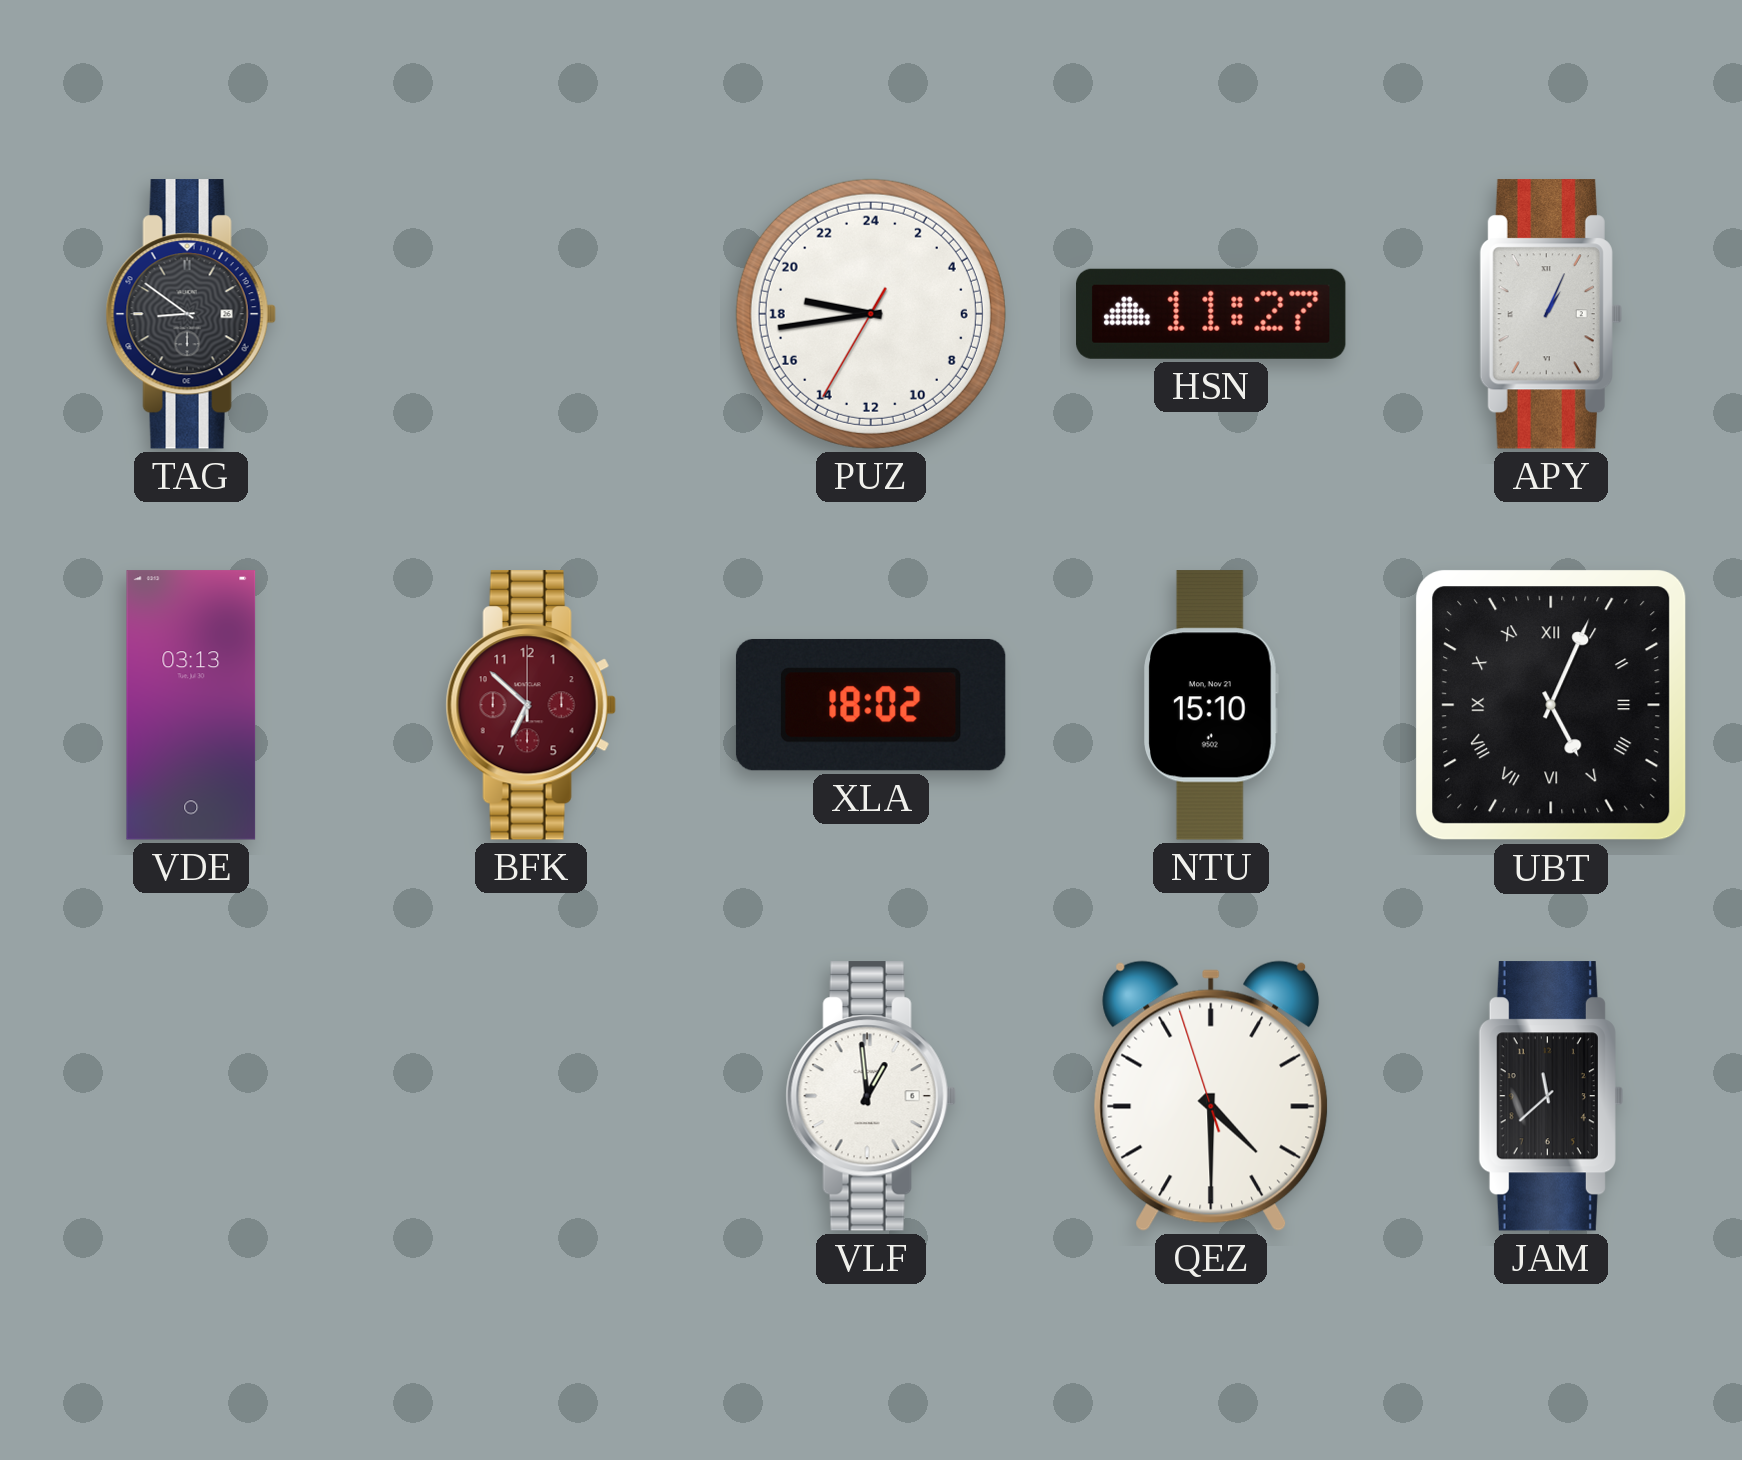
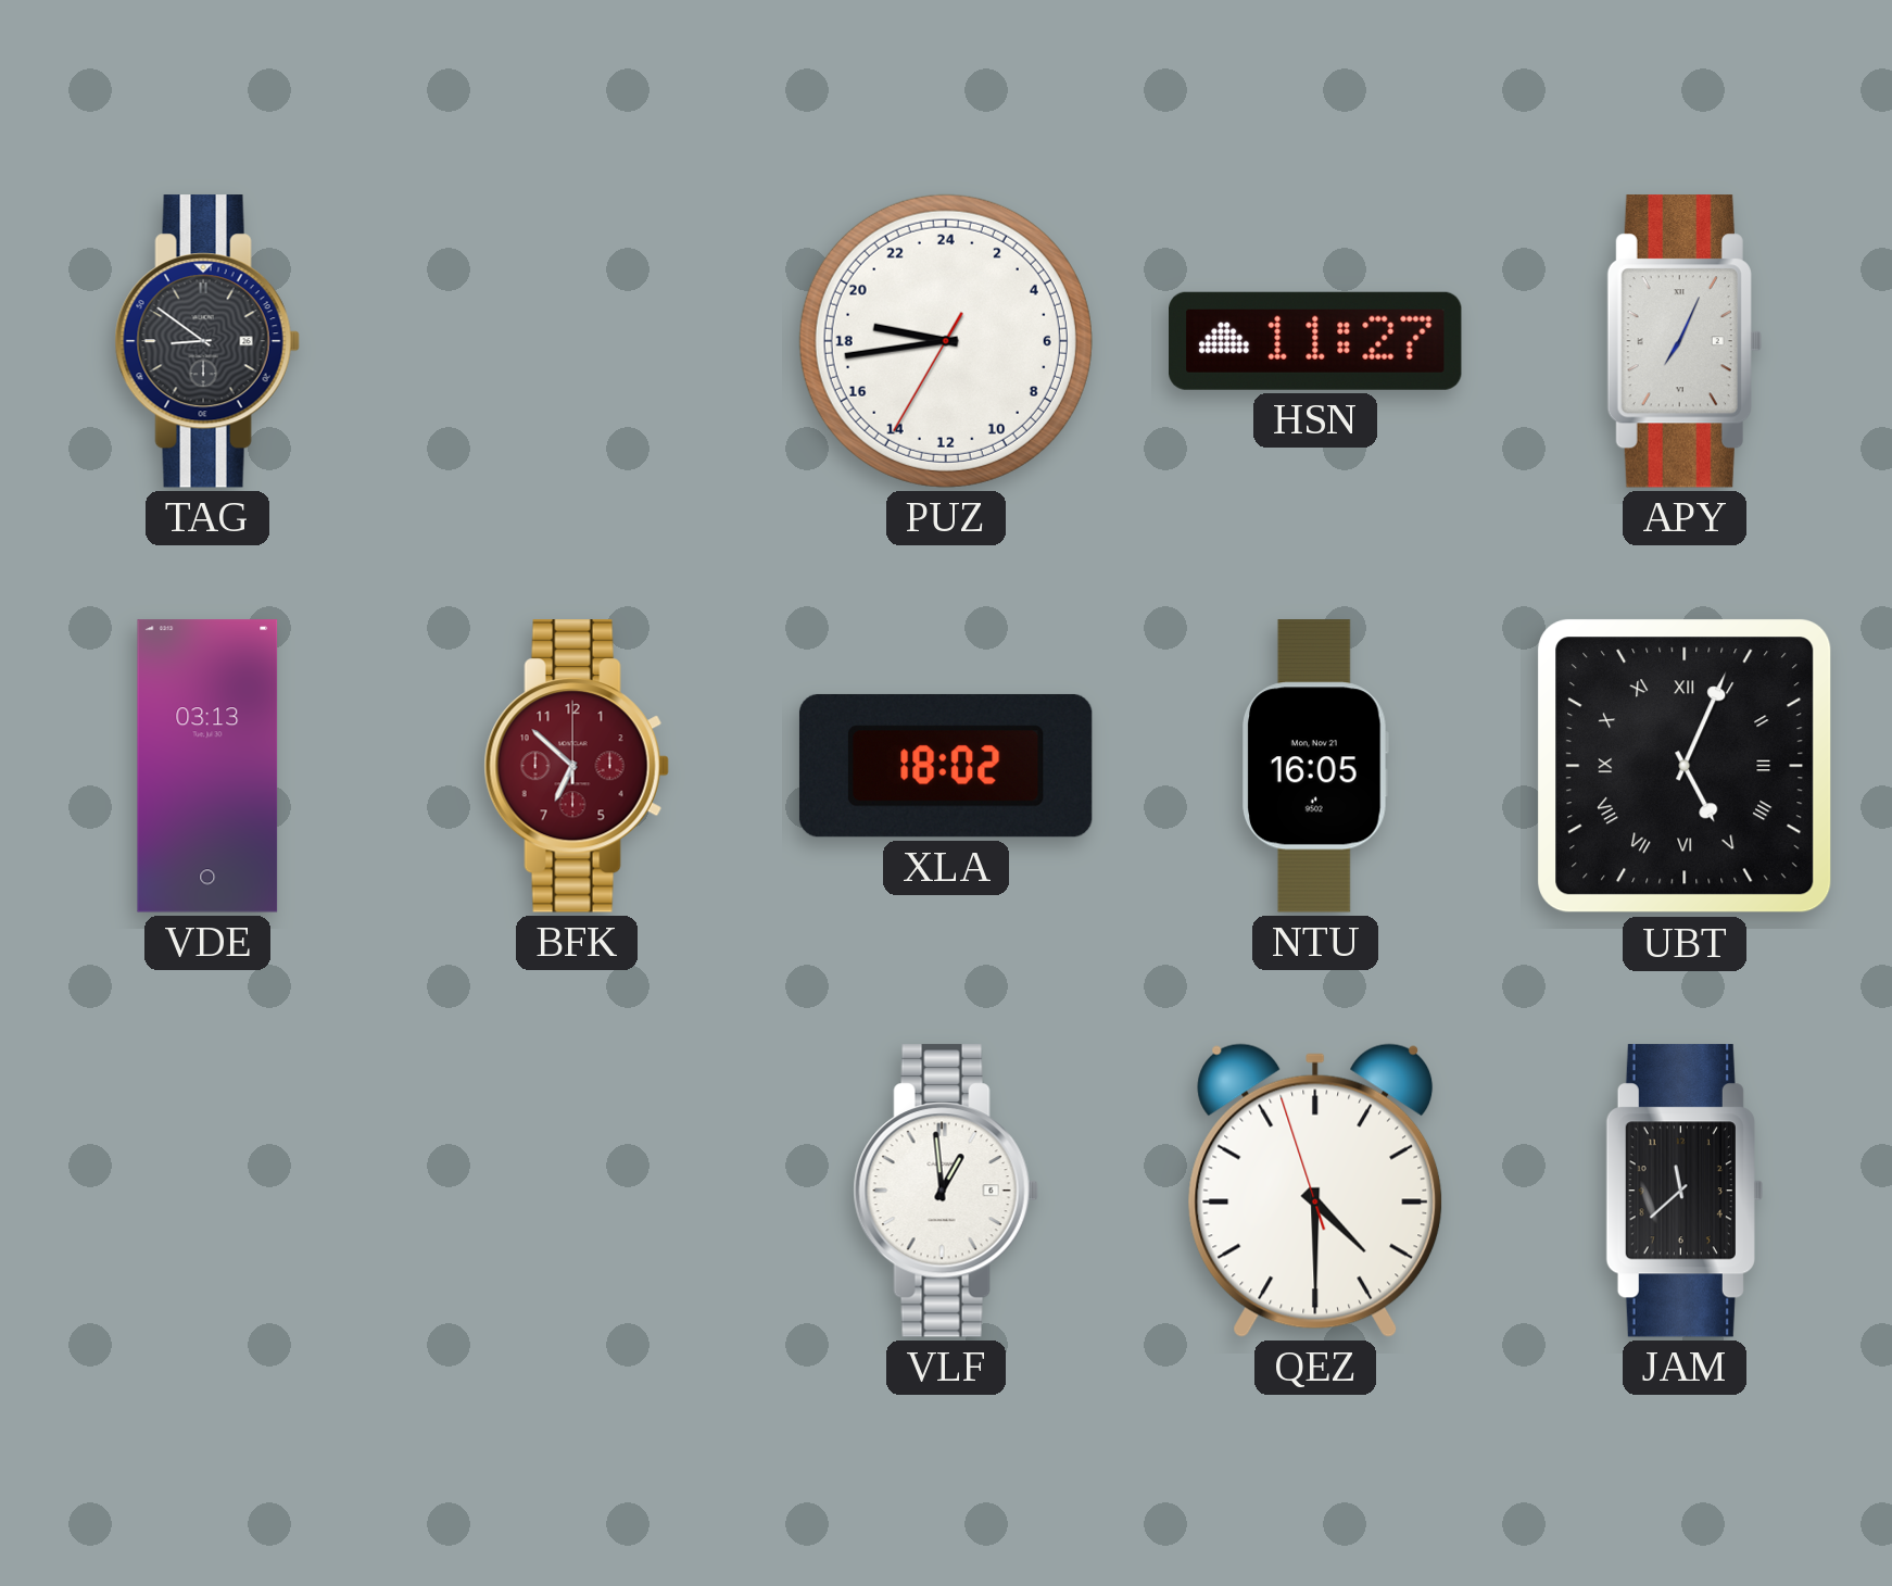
APY: 1:04 -> 7:04
NTU: 15:10 -> 16:05
